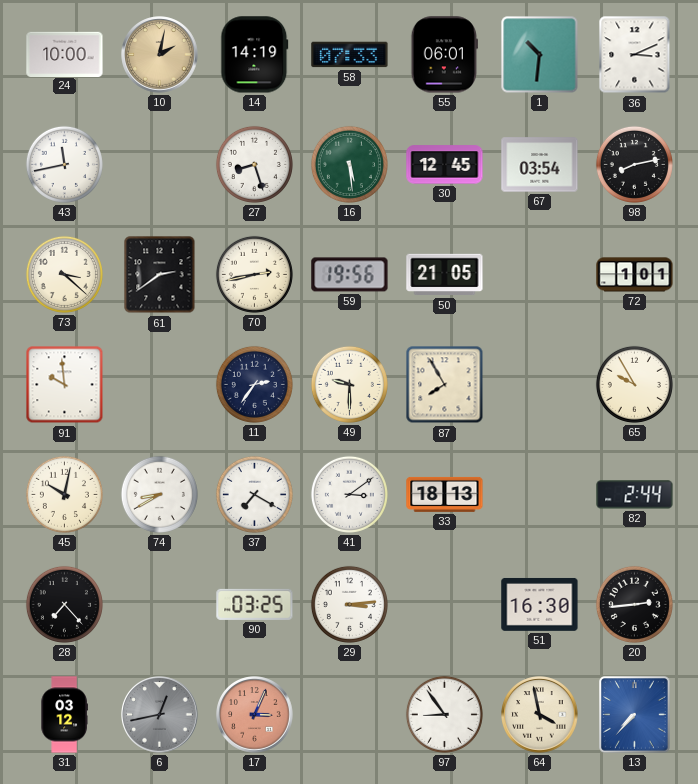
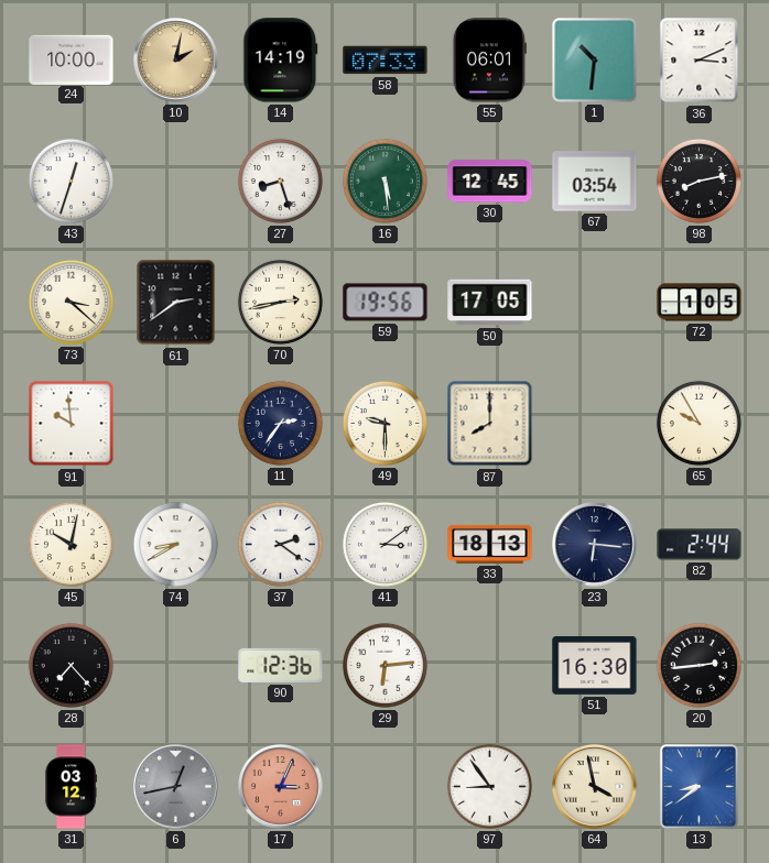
43: 11:43 -> 12:33
50: 21:05 -> 17:05
72: 1:01 -> 1:05
87: 7:55 -> 8:00
37: 7:20 -> 2:21
23: none -> 6:16
90: 03:25 -> 12:36
29: 3:14 -> 6:14
13: 7:37 -> 8:39
